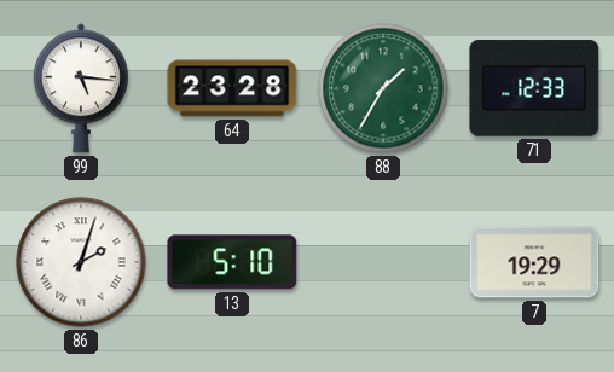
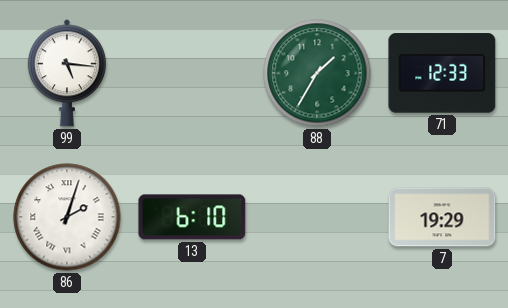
64: 23:28 -> none
13: 5:10 -> 6:10
